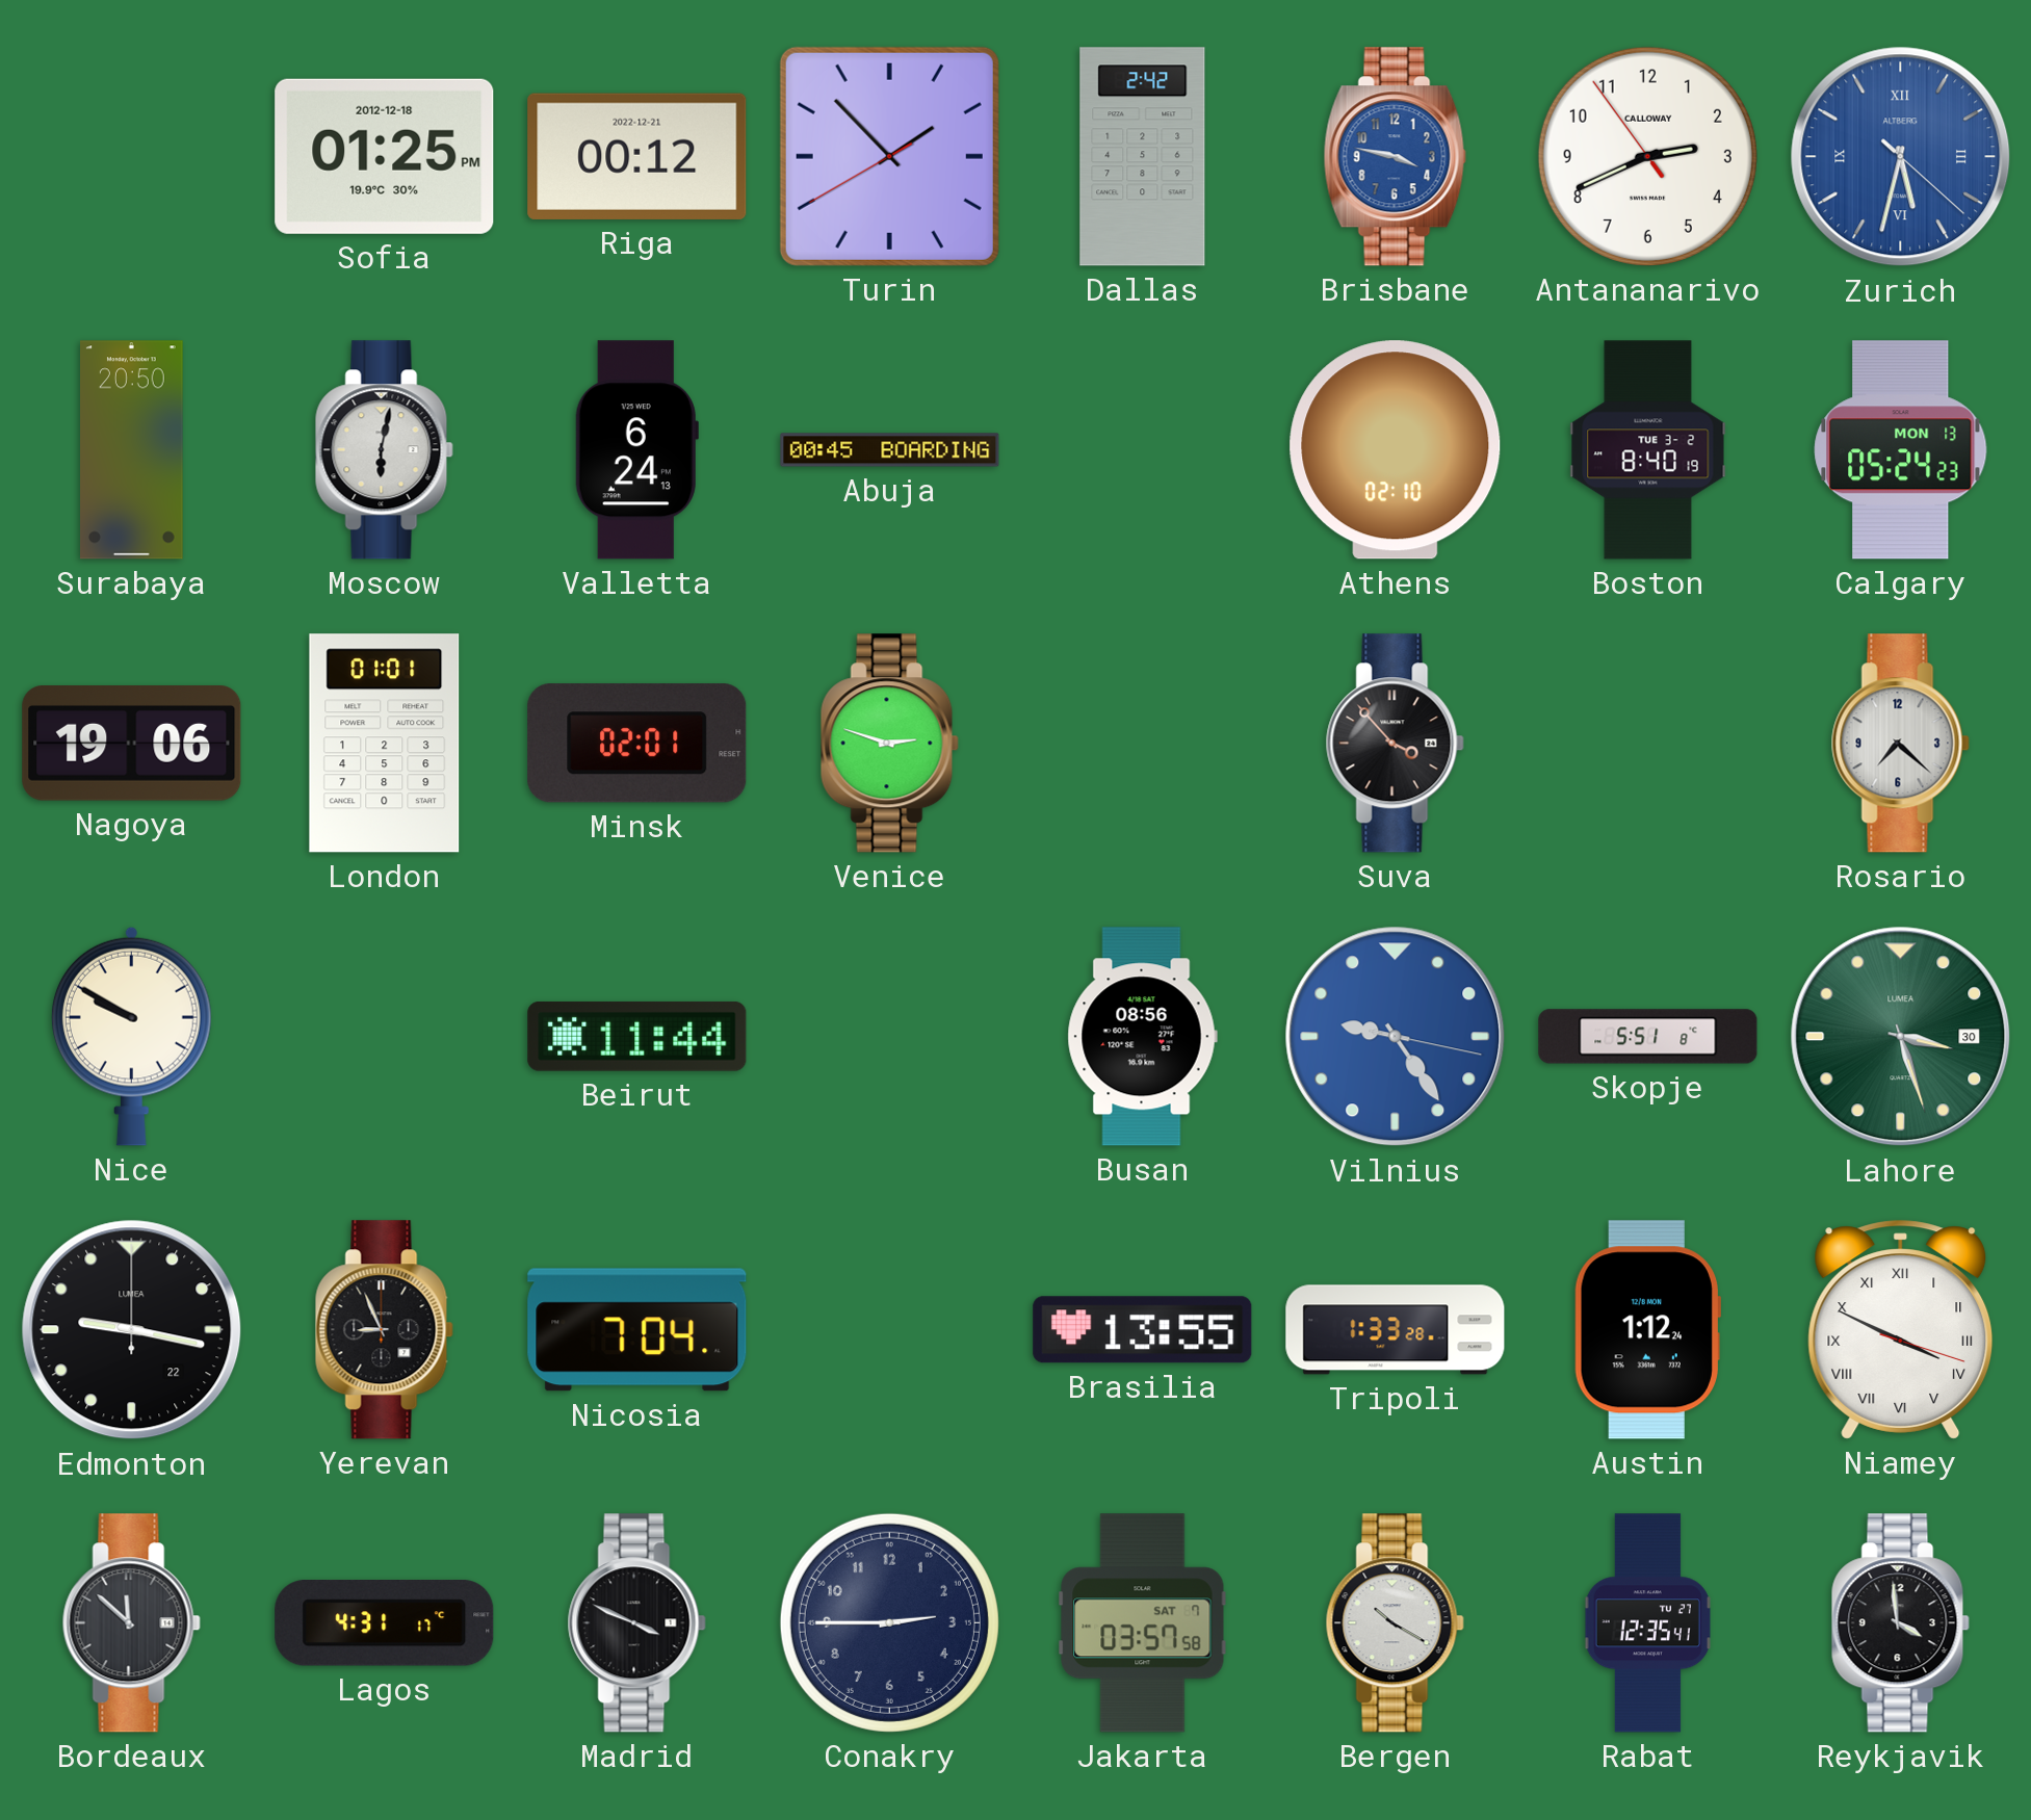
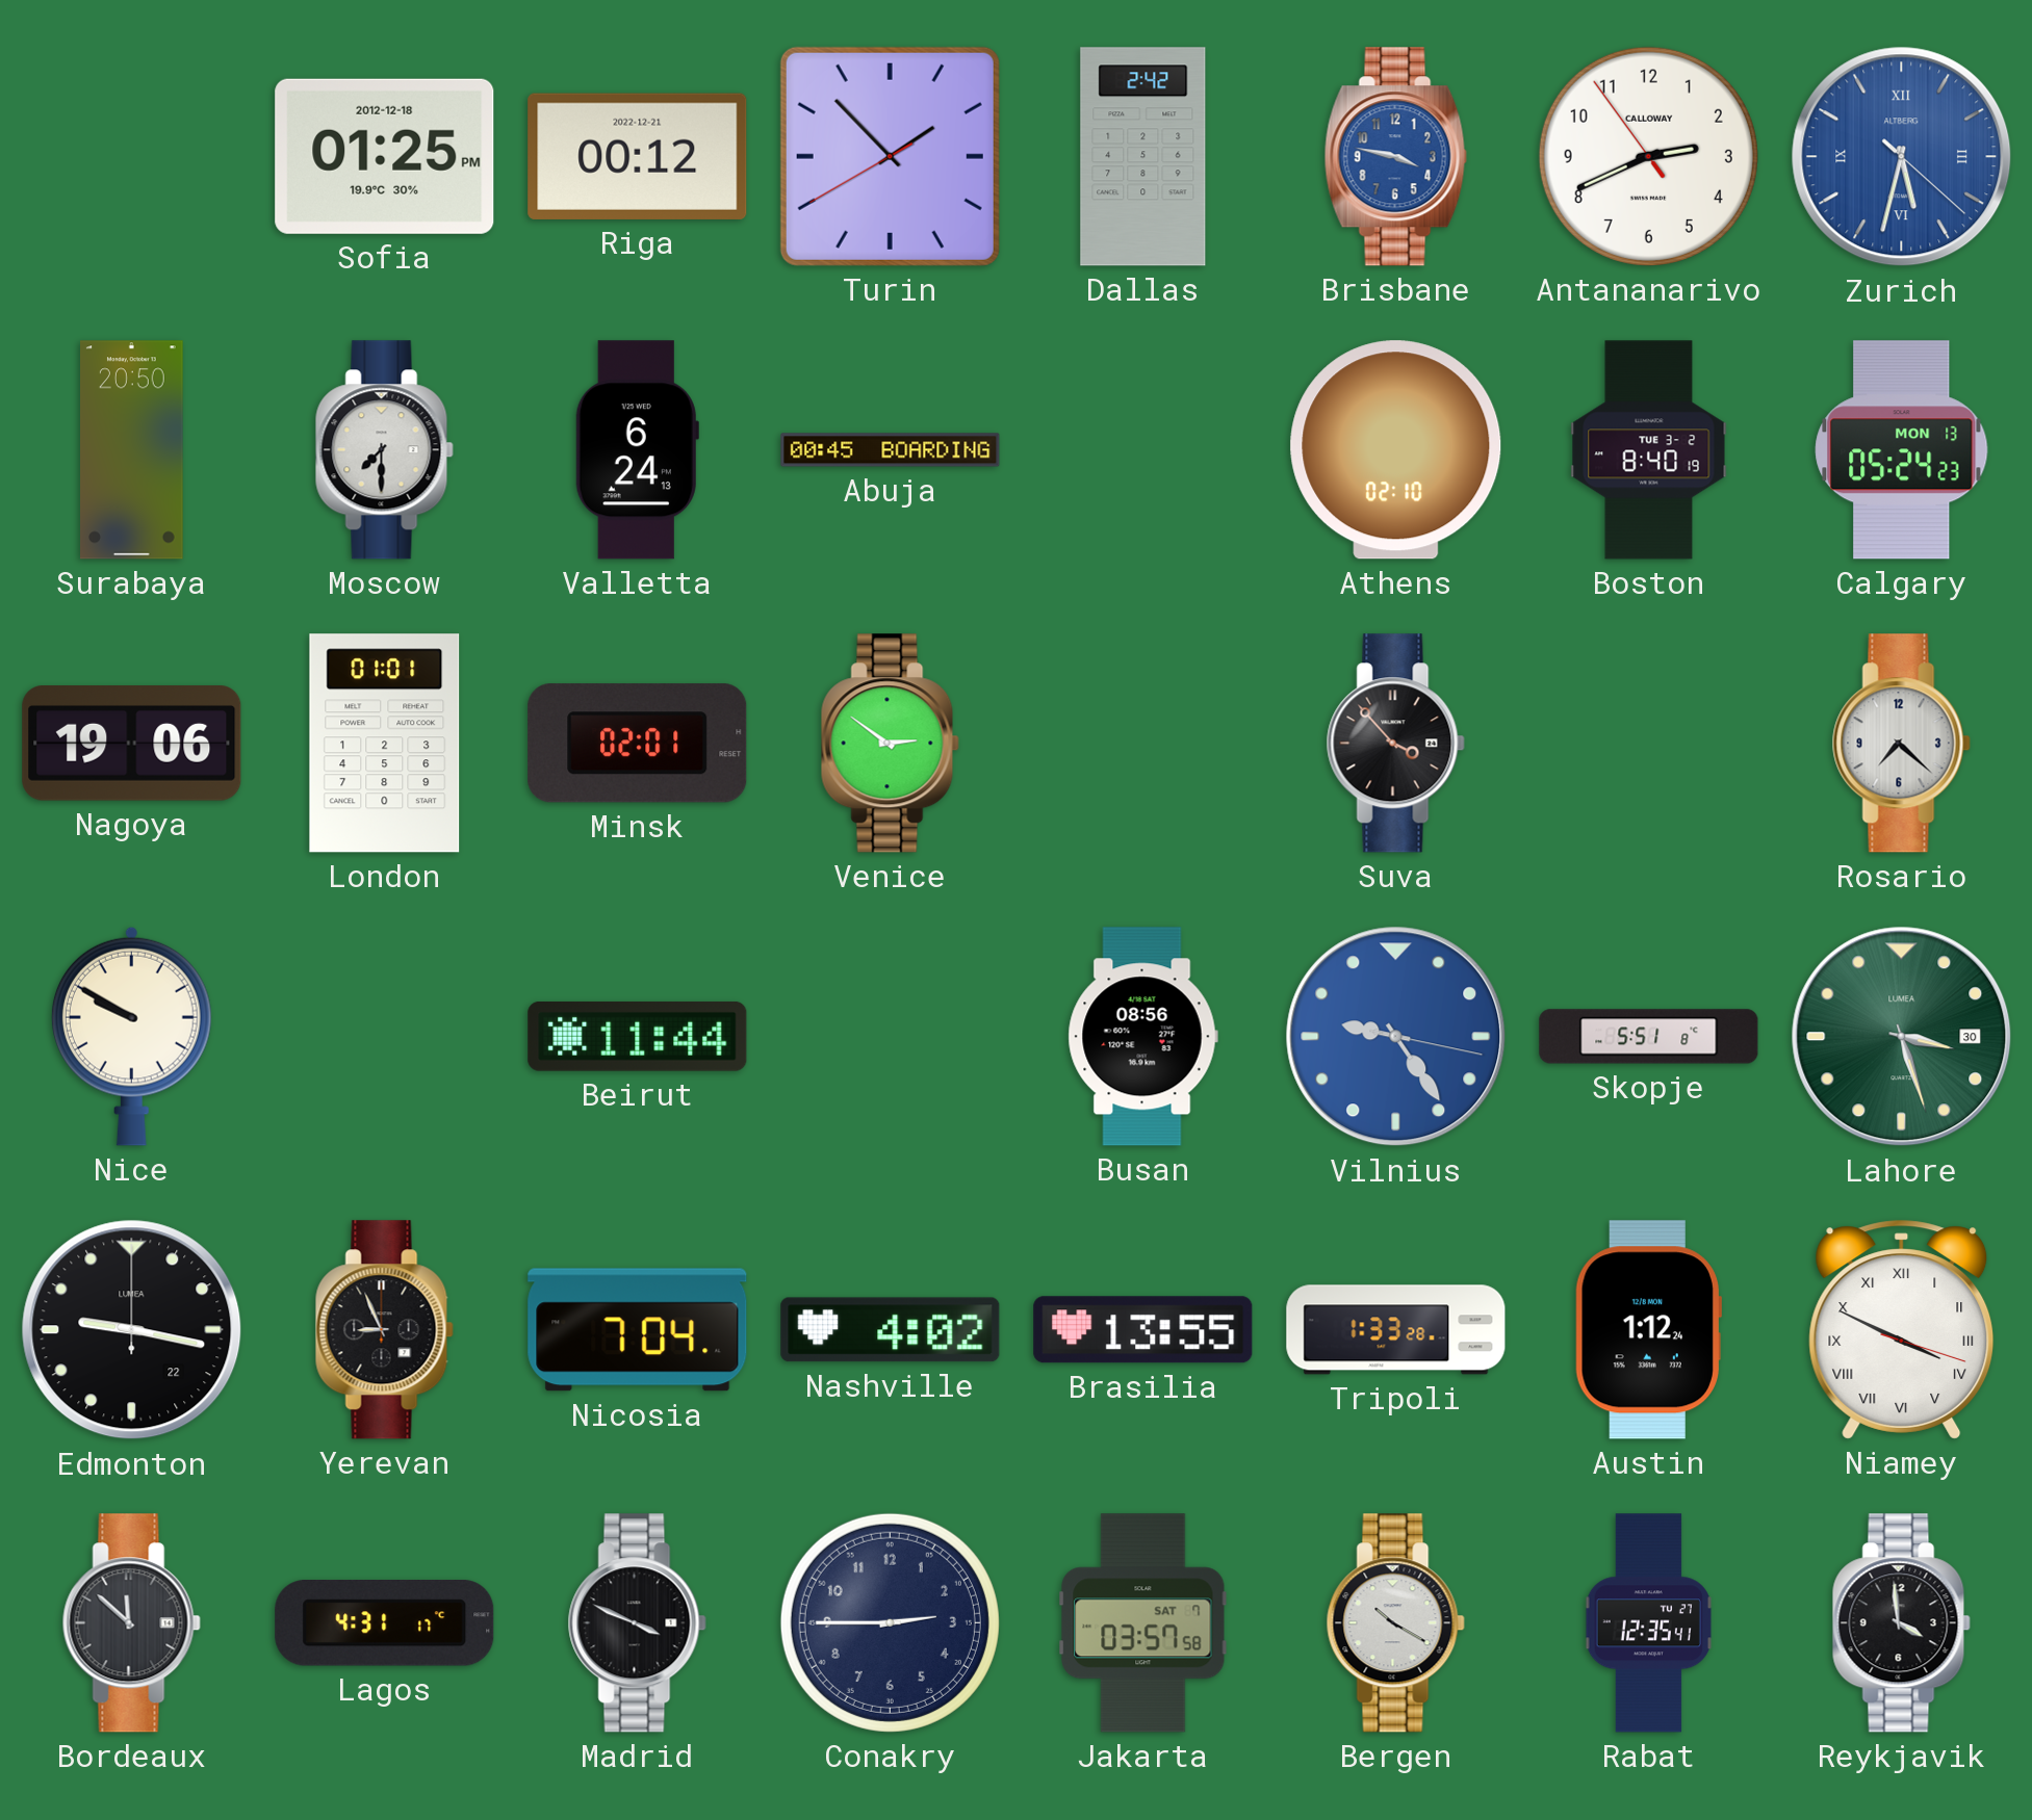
Moscow: 6:02 -> 7:30
Venice: 2:48 -> 2:51
Nashville: none -> 4:02
